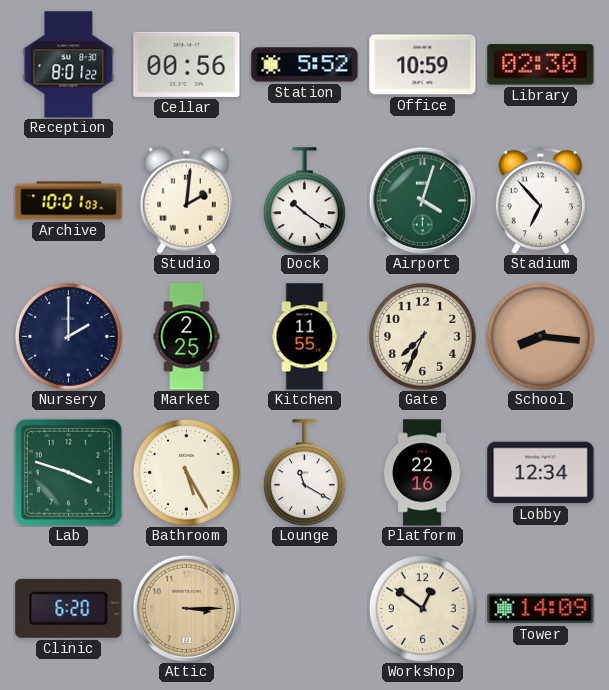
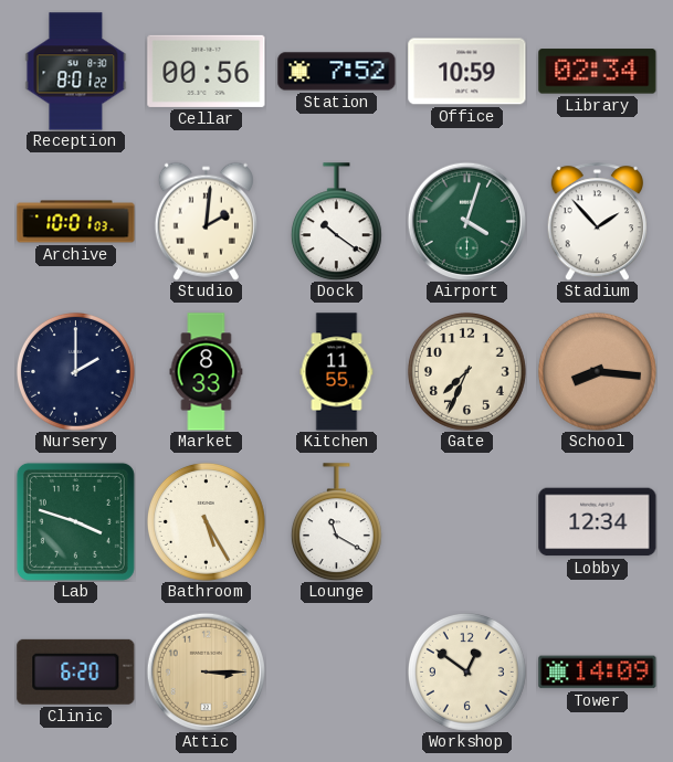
Station: 5:52 -> 7:52
Library: 02:30 -> 02:34
Stadium: 6:53 -> 1:53
Market: 2:25 -> 8:33
Platform: 22:16 -> none
